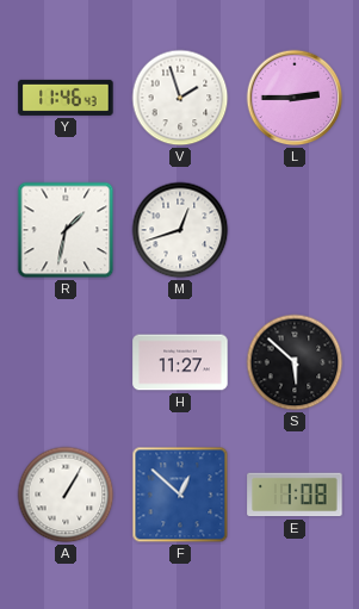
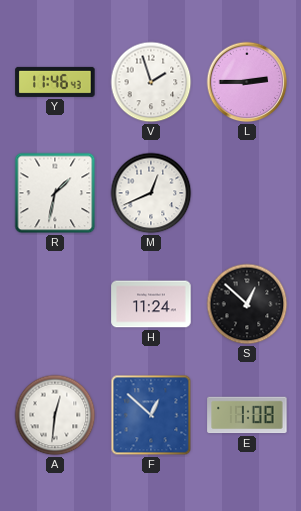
M: 12:42 -> 12:41
H: 11:27 -> 11:24
S: 5:52 -> 12:52
A: 1:05 -> 12:31
